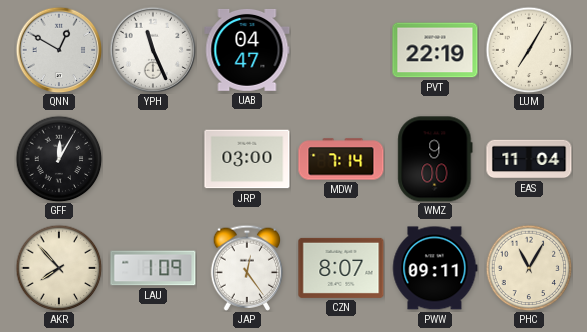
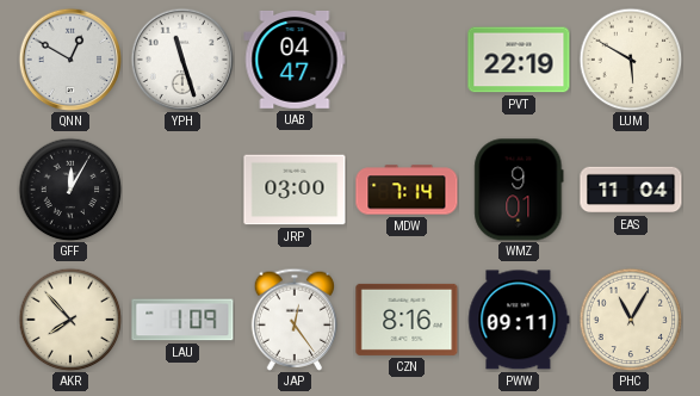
YPH: 11:26 -> 11:27
LUM: 7:05 -> 5:50
WMZ: 9:00 -> 9:01
CZN: 8:07 -> 8:16
